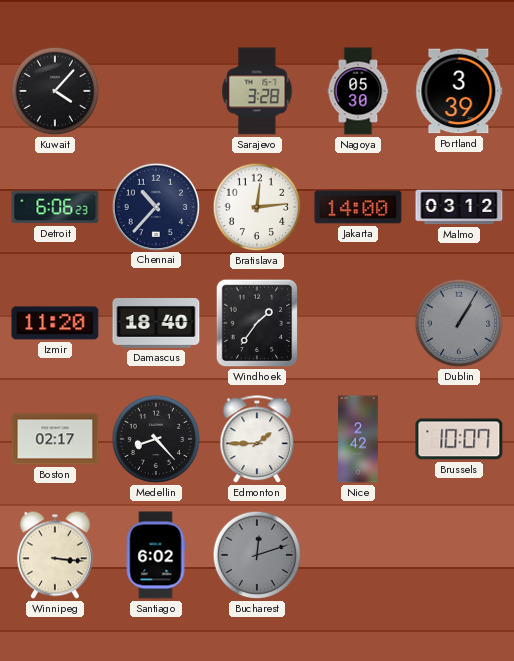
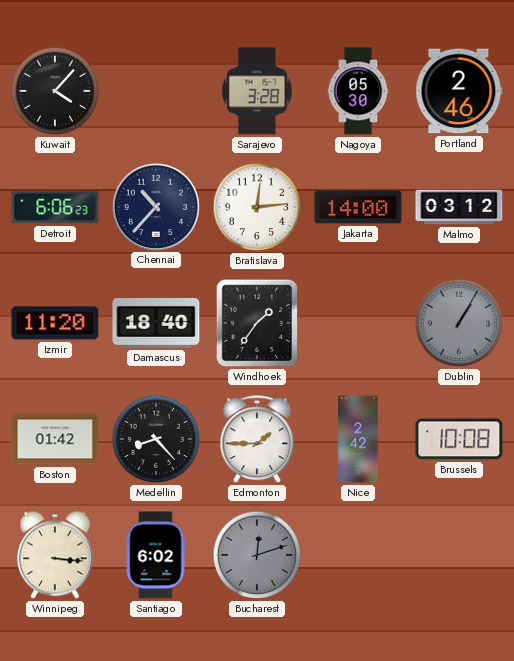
Portland: 3:39 -> 2:46
Boston: 02:17 -> 01:42
Brussels: 10:07 -> 10:08
